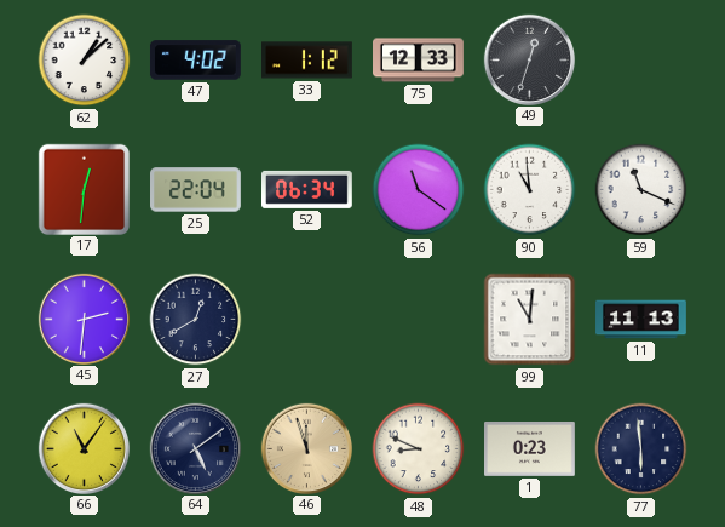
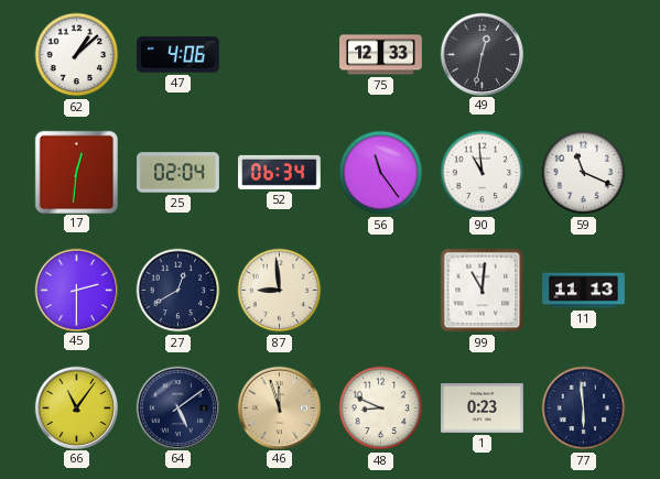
47: 4:02 -> 4:06
33: 1:12 -> none
49: 12:33 -> 12:32
25: 22:04 -> 02:04
56: 11:21 -> 11:24
45: 2:31 -> 2:30
87: none -> 8:59
